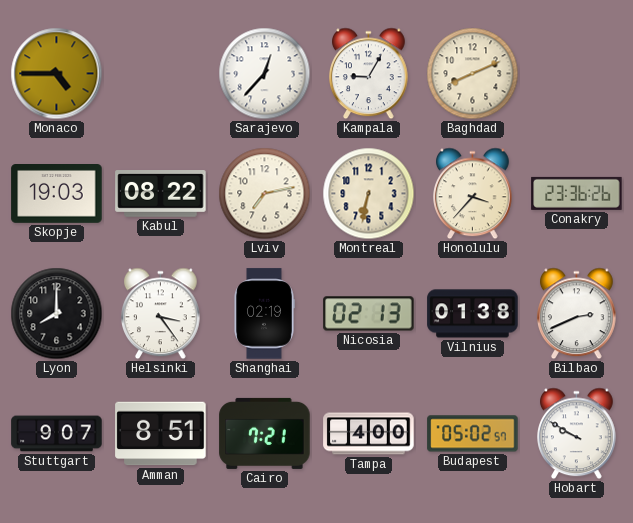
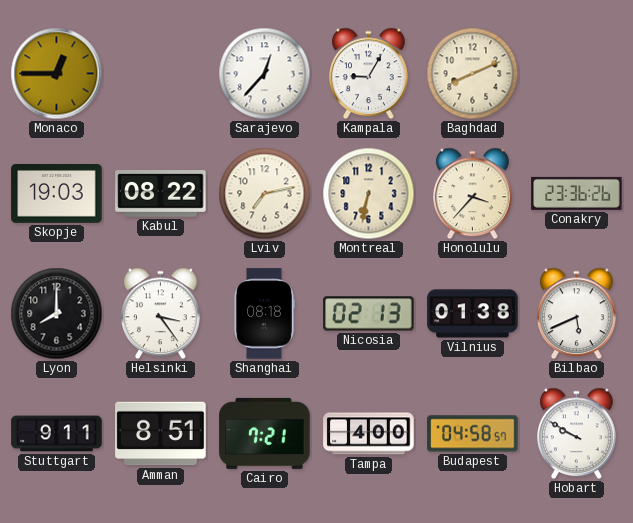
Monaco: 4:45 -> 12:45
Shanghai: 02:19 -> 08:18
Bilbao: 2:41 -> 5:41
Stuttgart: 9:07 -> 9:11
Budapest: 05:02 -> 04:58
